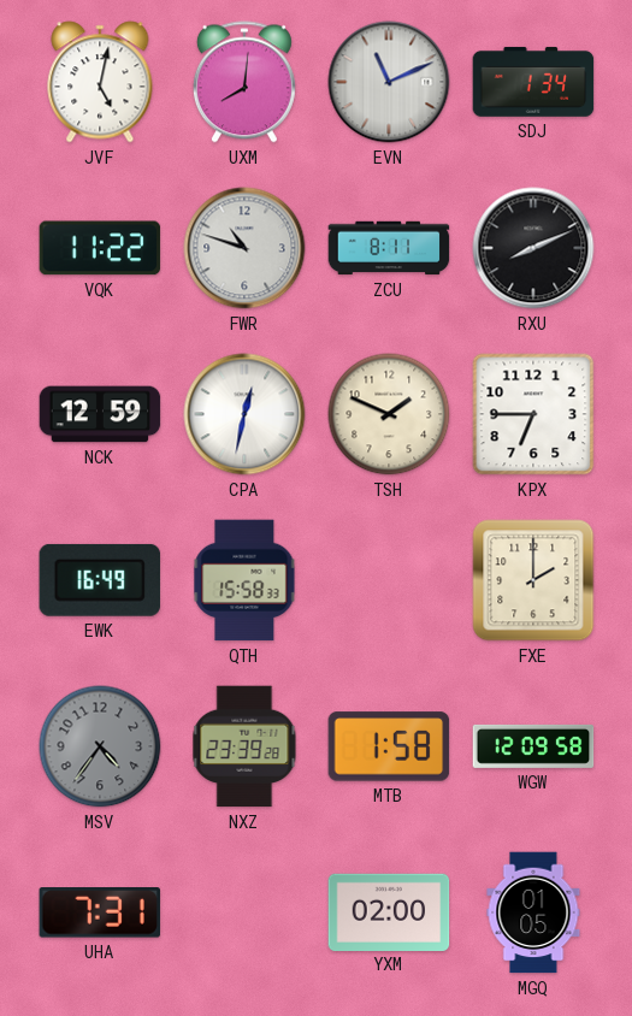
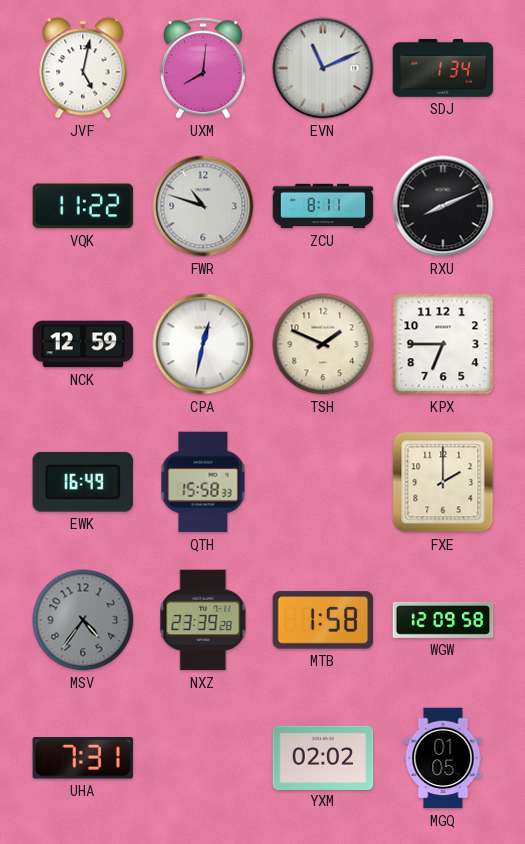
YXM: 02:00 -> 02:02
